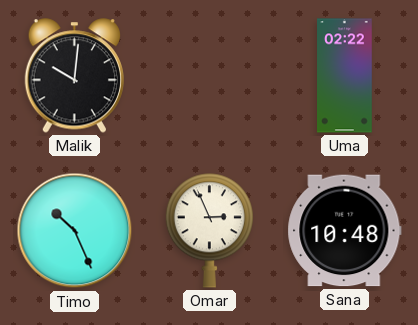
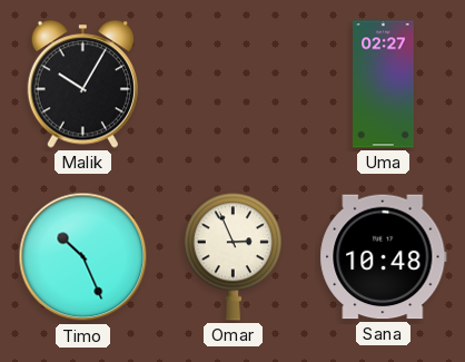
Malik: 10:01 -> 10:05
Uma: 02:22 -> 02:27
